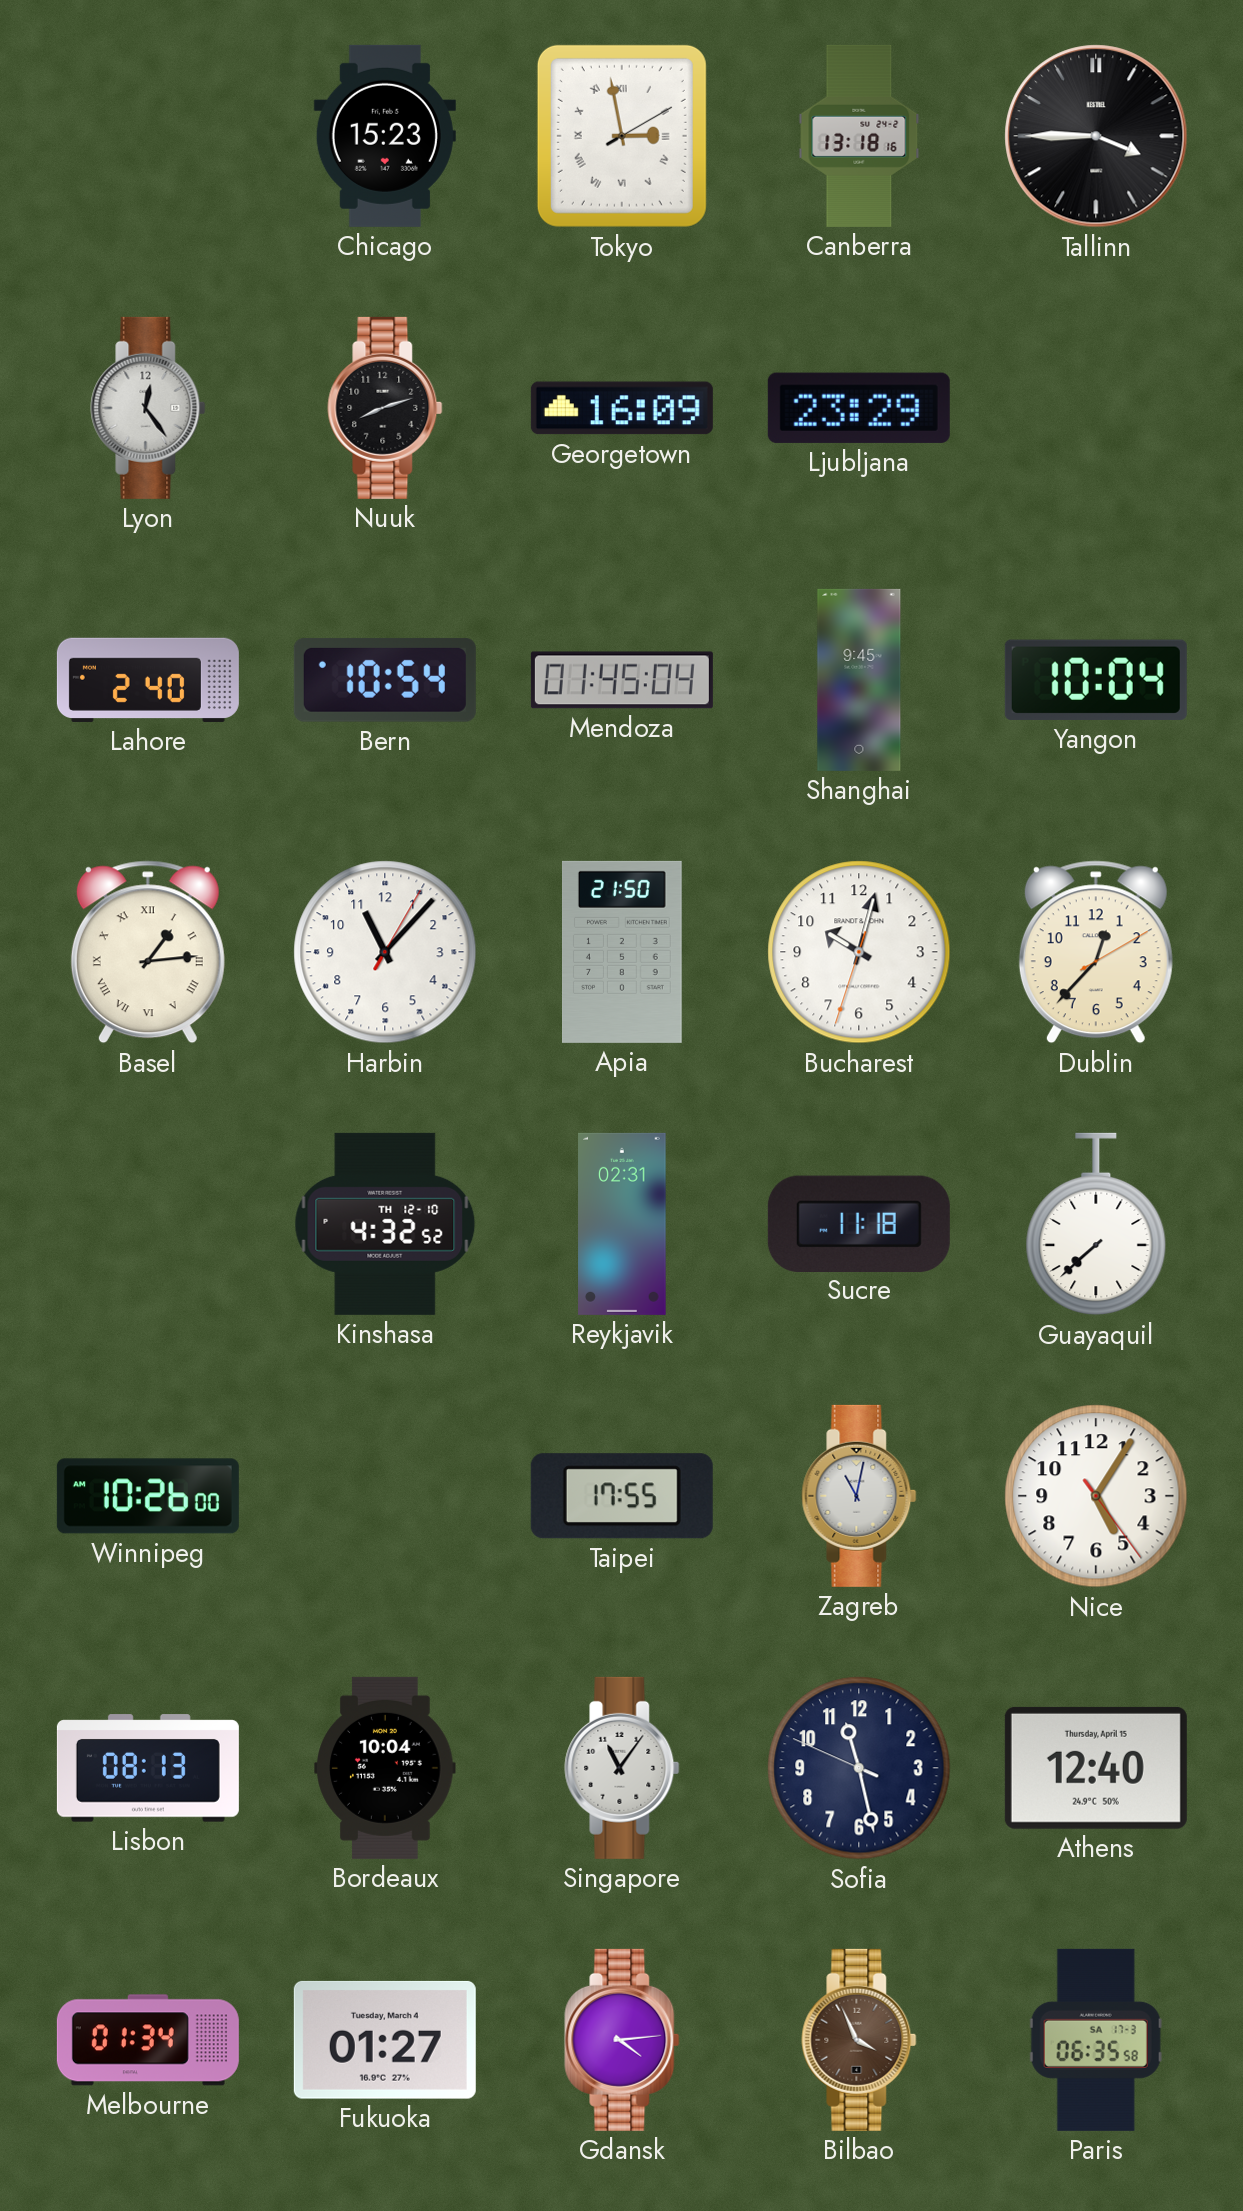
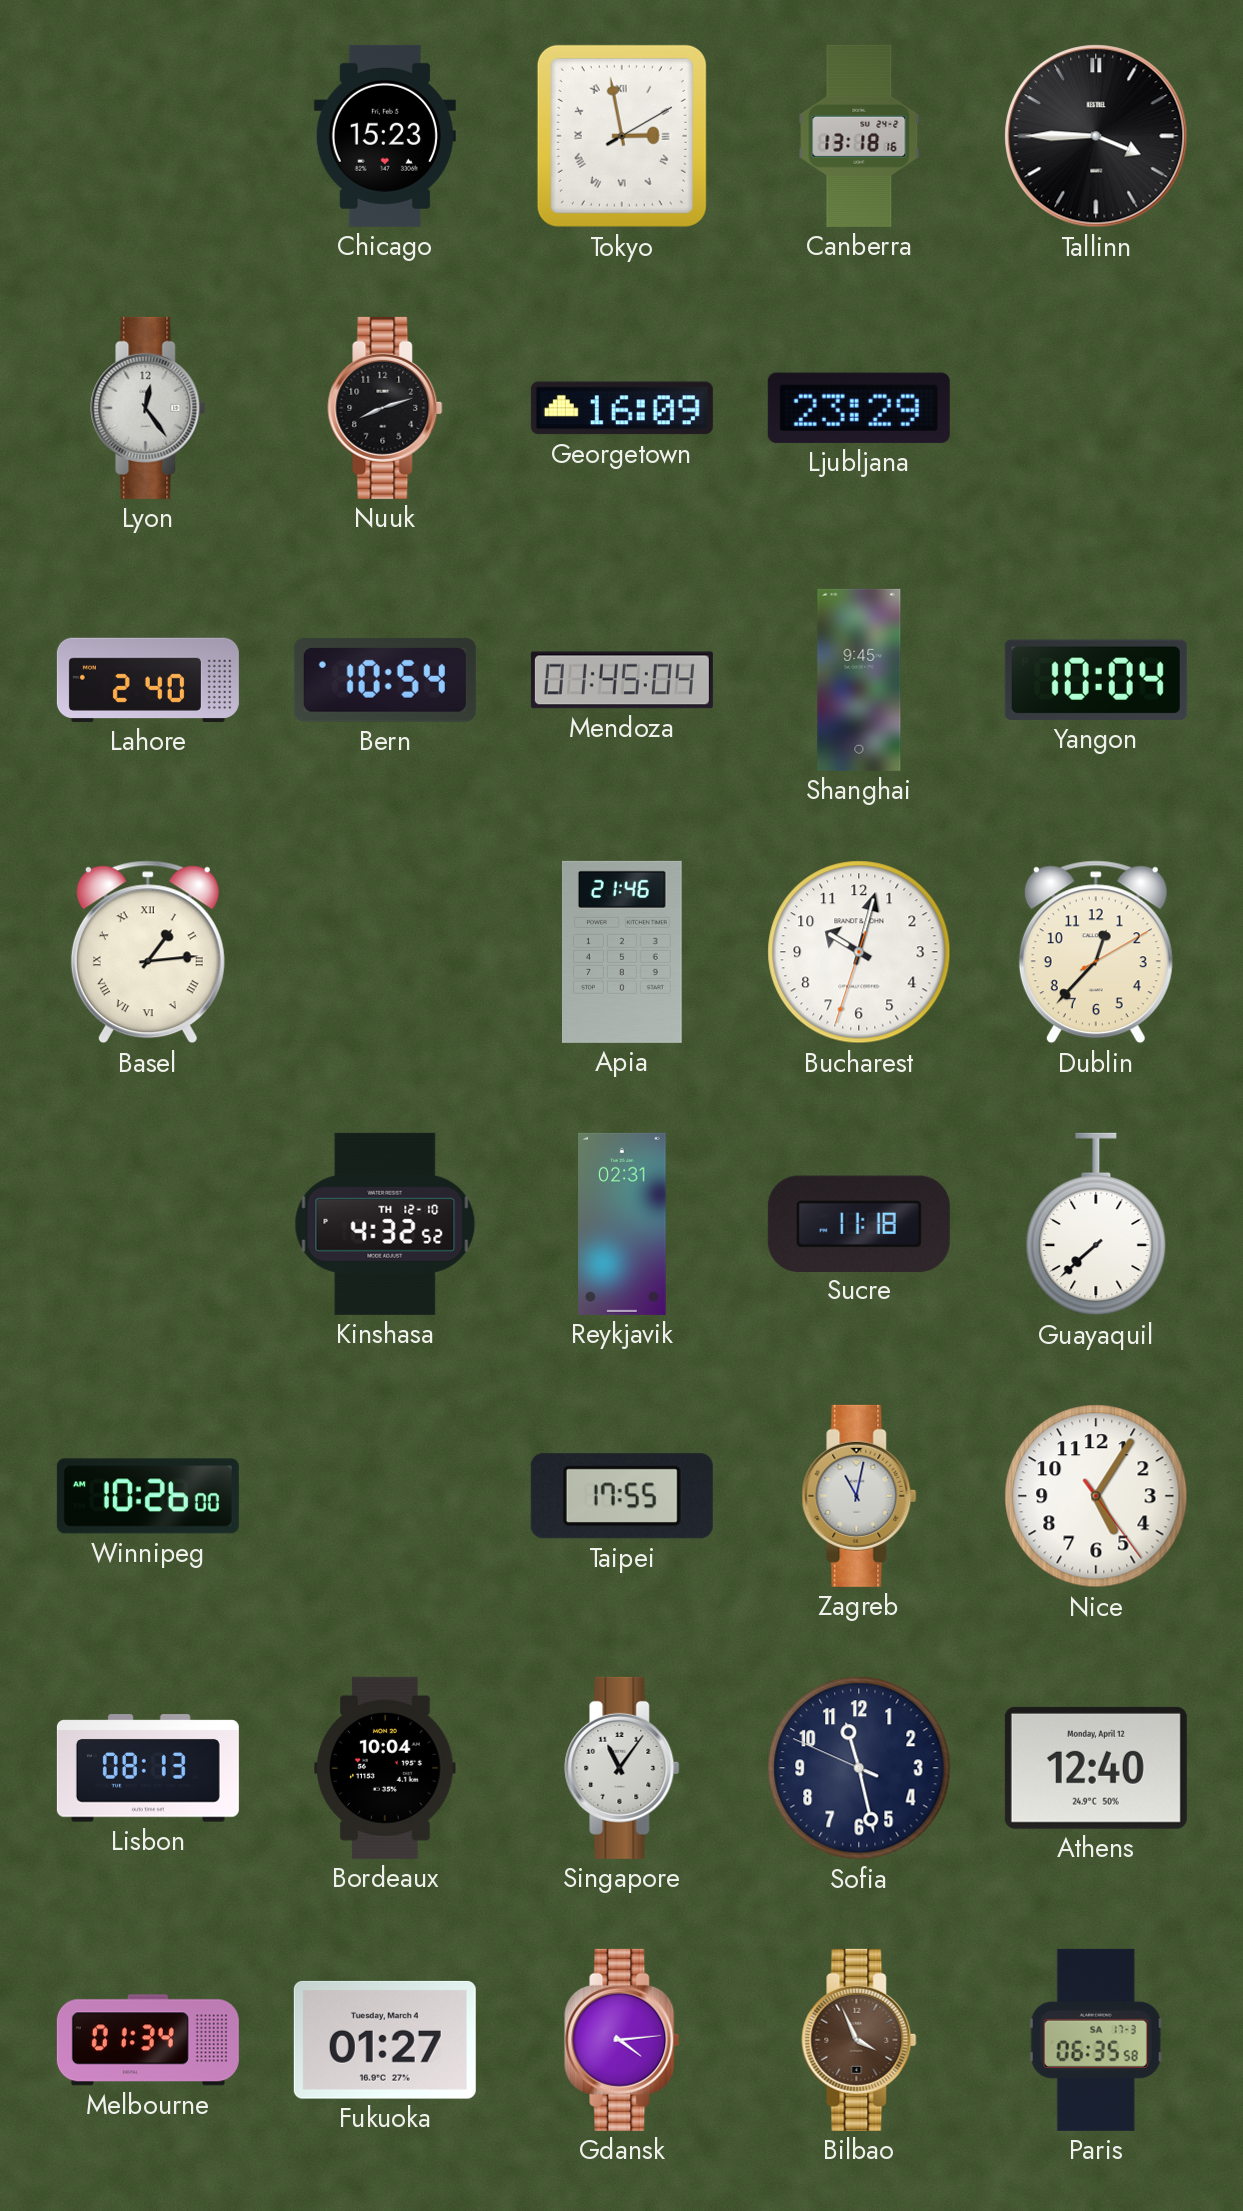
Harbin: 11:07 -> none
Apia: 21:50 -> 21:46
Athens date: Thursday, April 15 -> Monday, April 12
